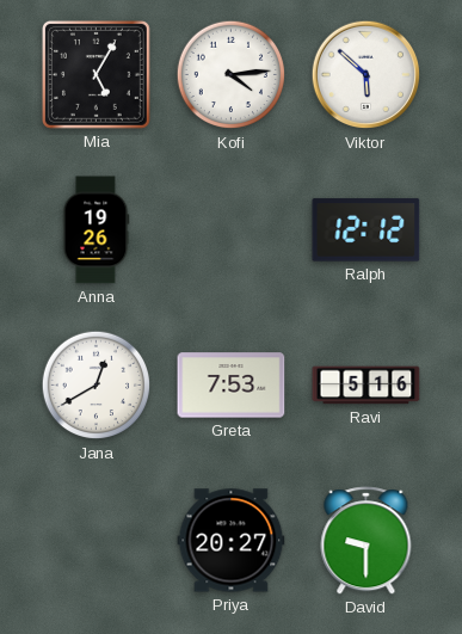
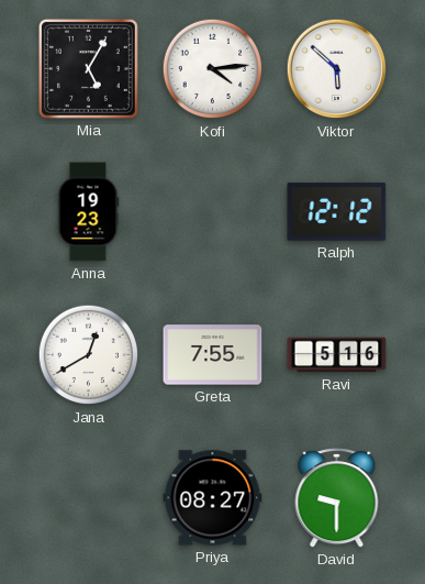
Anna: 19:26 -> 19:23
Greta: 7:53 -> 7:55
Priya: 20:27 -> 08:27
